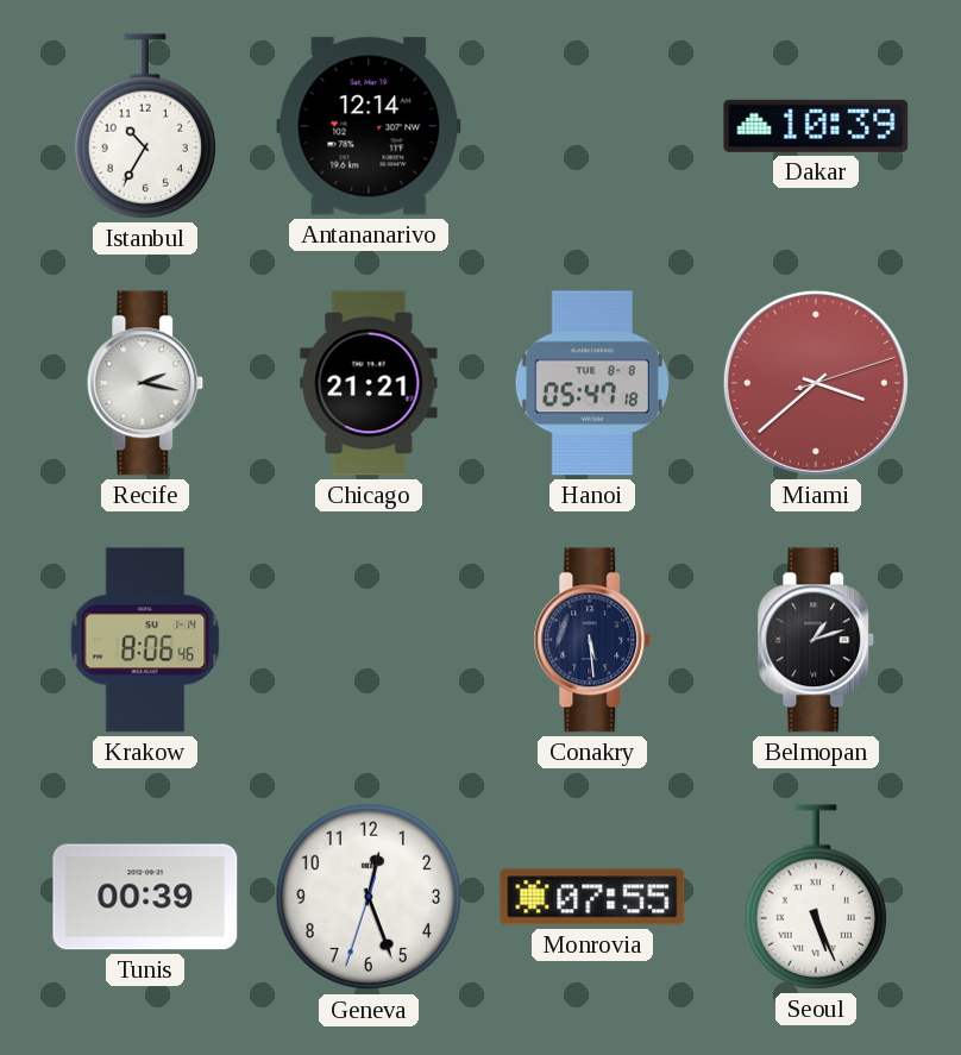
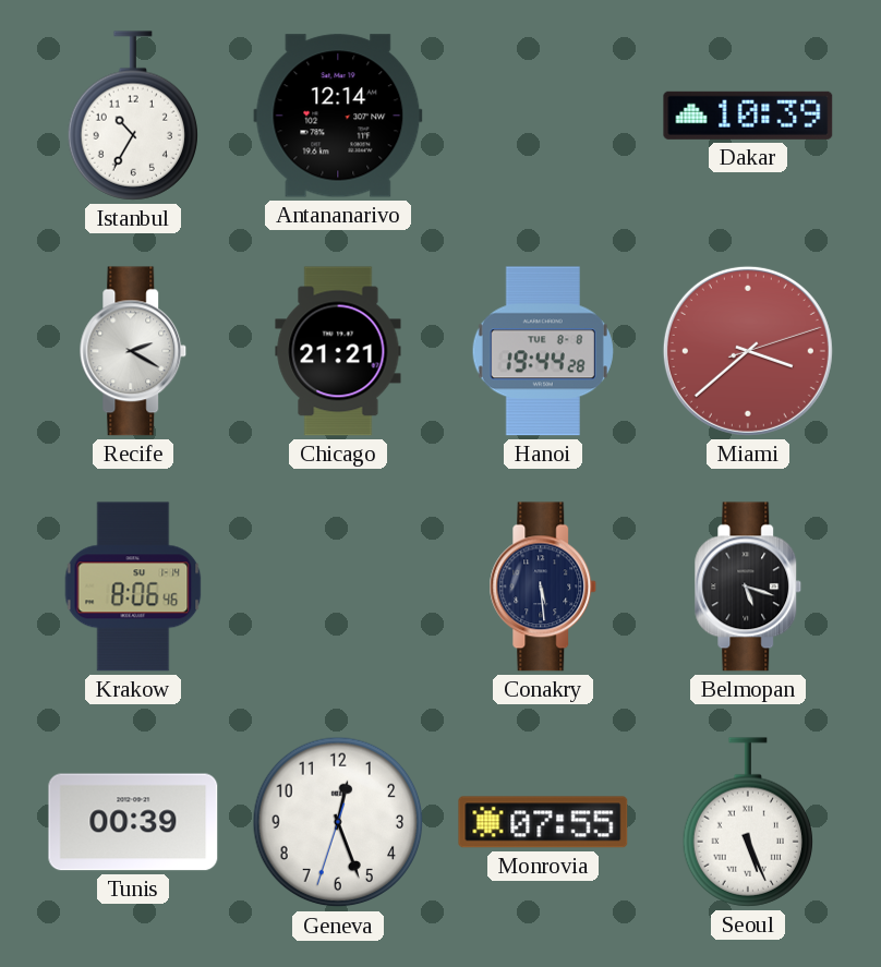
Recife: 2:17 -> 2:20
Hanoi: 05:47 -> 19:44
Belmopan: 1:12 -> 5:18
